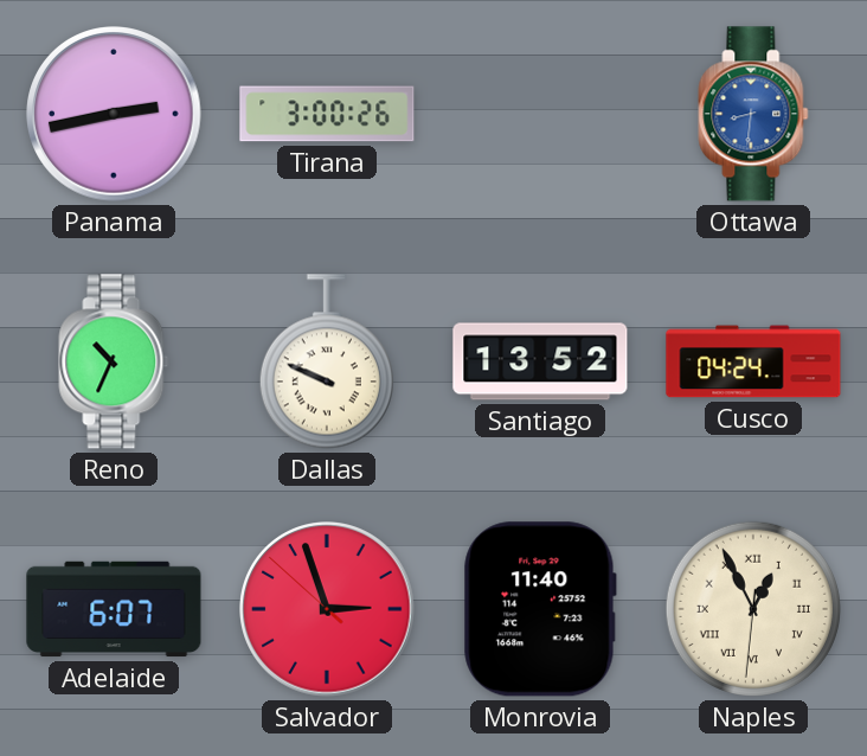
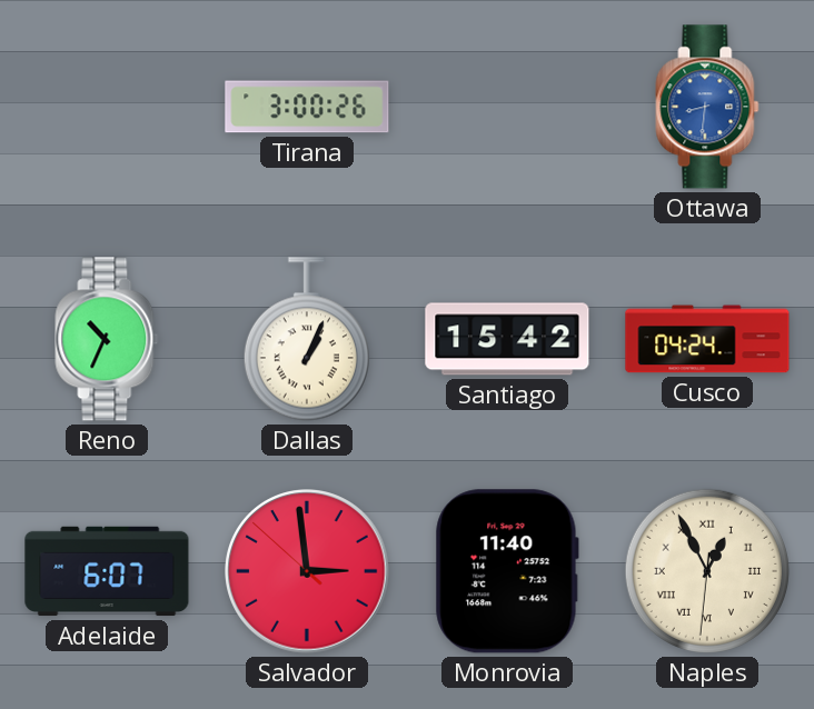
Panama: 2:43 -> none
Dallas: 9:49 -> 1:04
Santiago: 13:52 -> 15:42
Salvador: 2:56 -> 2:58
